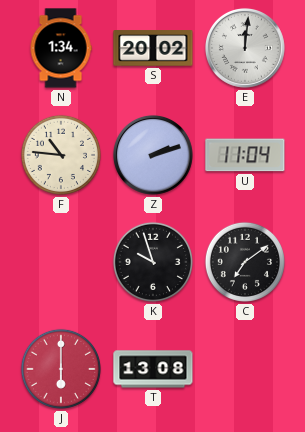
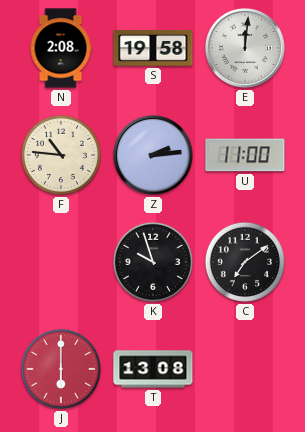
N: 1:34 -> 2:08
S: 20:02 -> 19:58
Z: 2:12 -> 2:14
U: 11:04 -> 11:00
